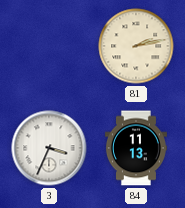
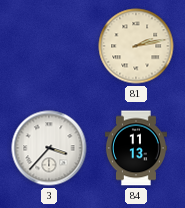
3: 3:34 -> 3:37
